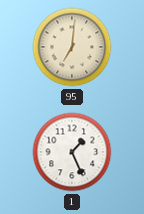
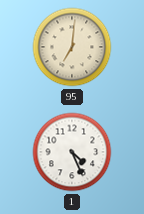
1: 1:26 -> 4:26
